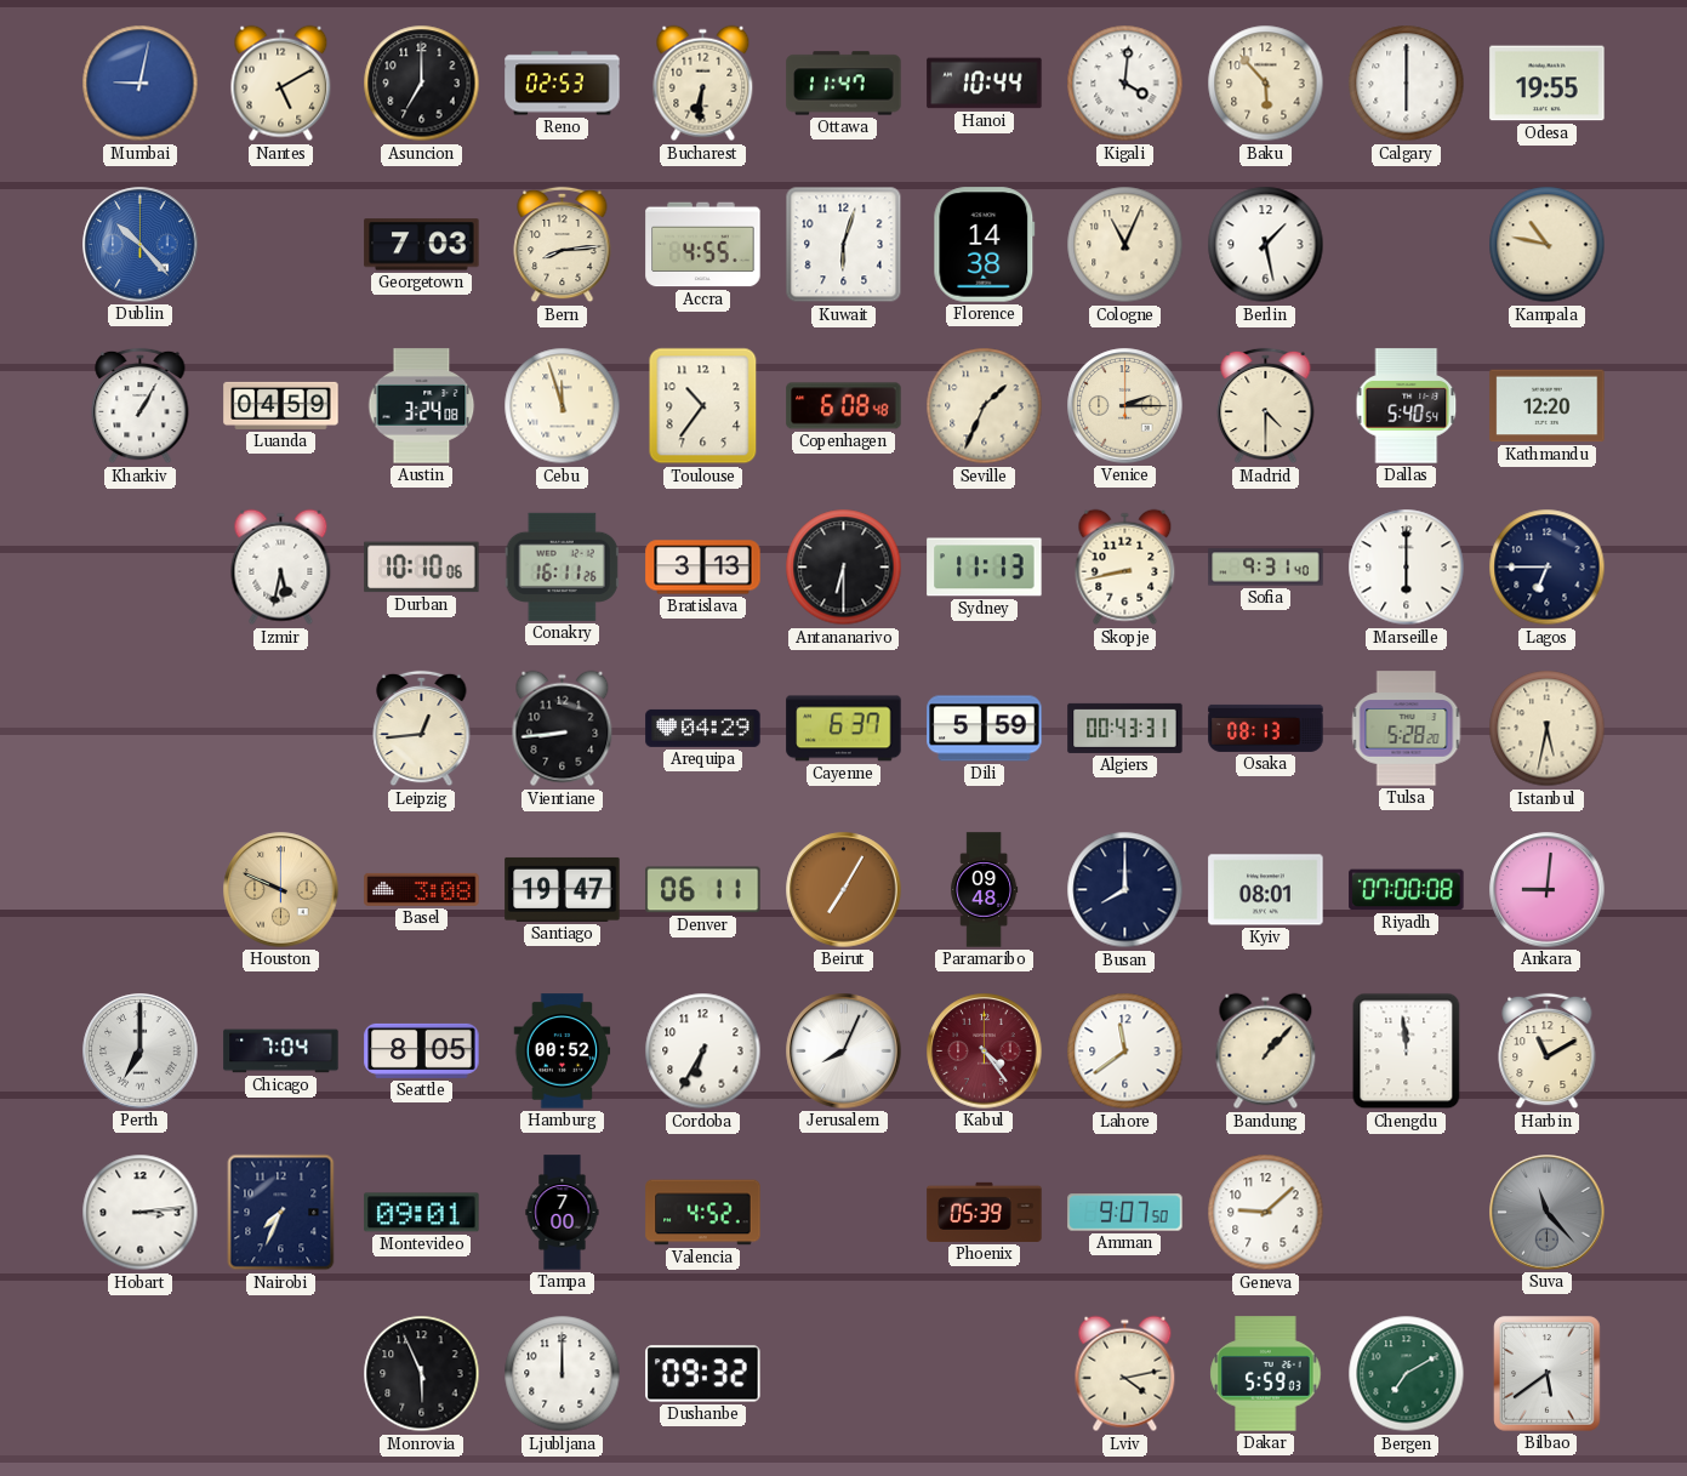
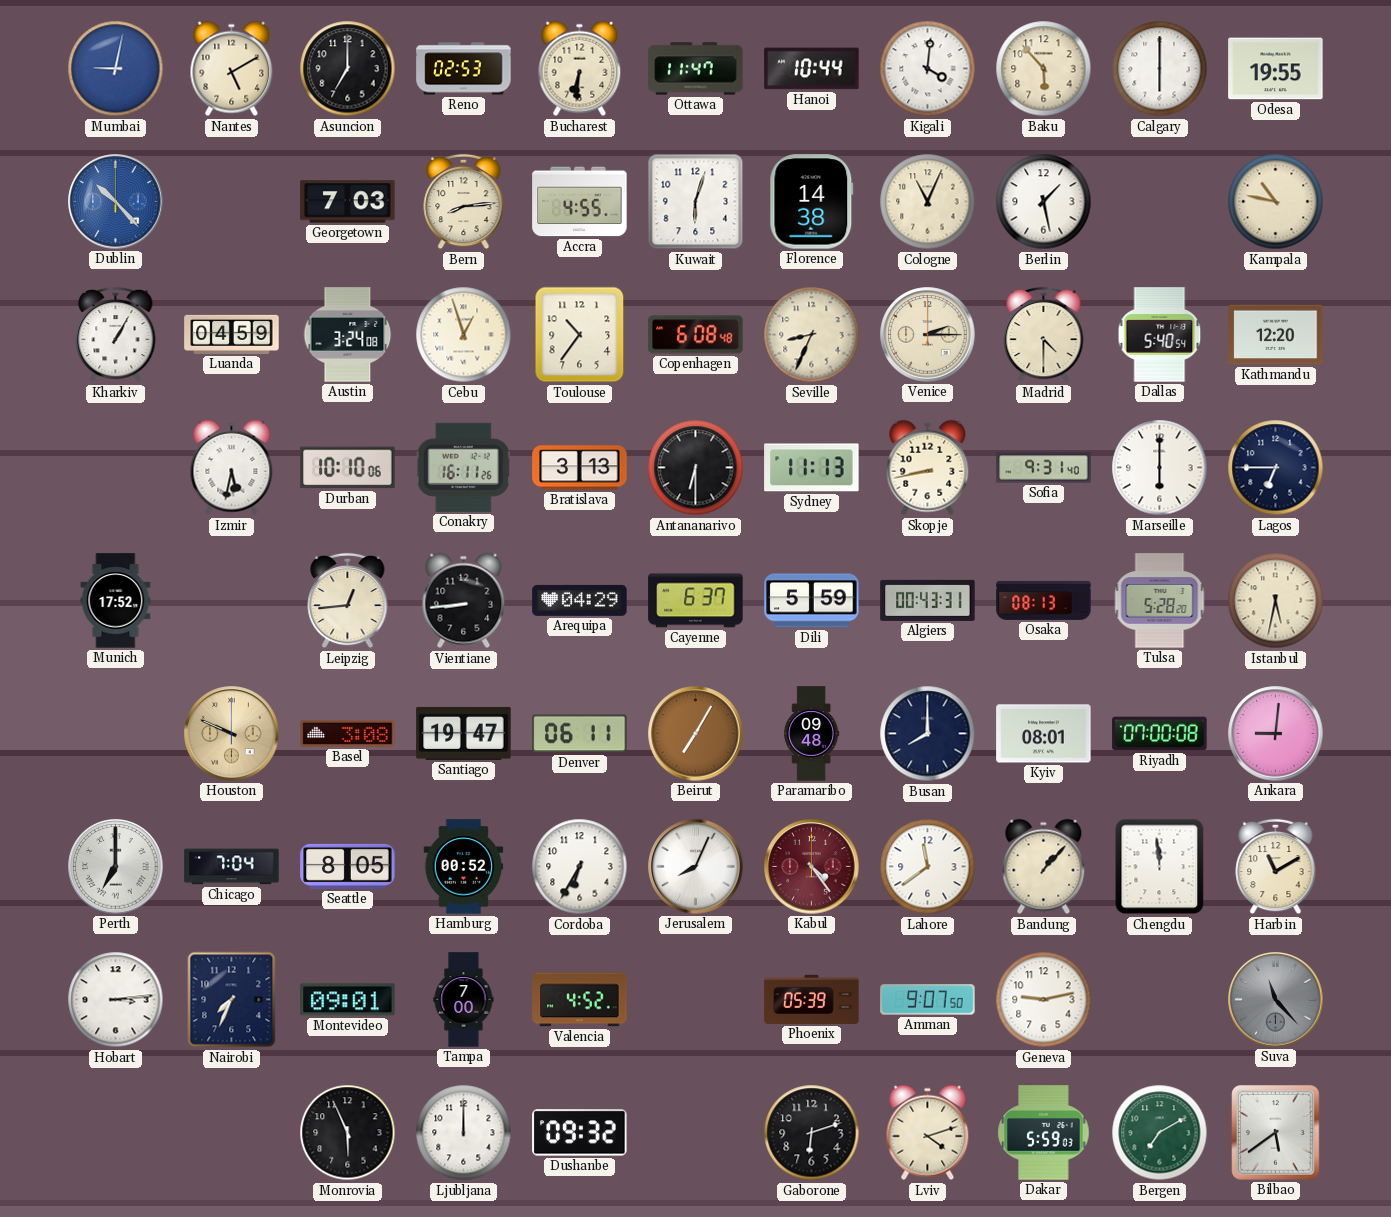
Cebu: 11:57 -> 12:57
Seville: 1:34 -> 8:34
Munich: none -> 17:52
Geneva: 9:08 -> 9:13
Gaborone: none -> 6:12
Lviv: 4:13 -> 4:12
